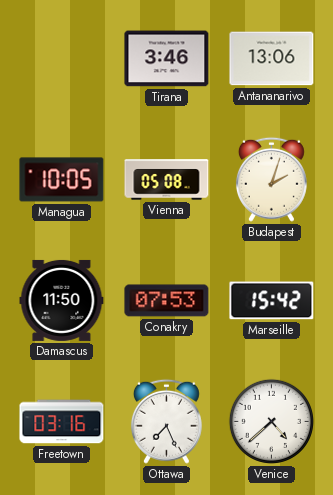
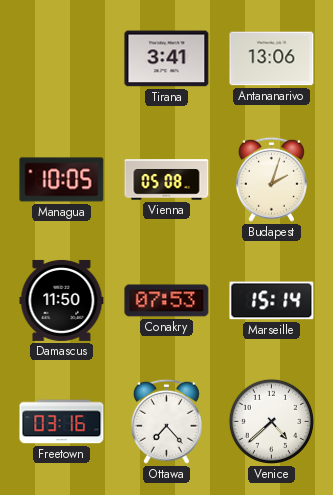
Tirana: 3:46 -> 3:41
Marseille: 15:42 -> 15:14
Ottawa: 7:26 -> 7:23
